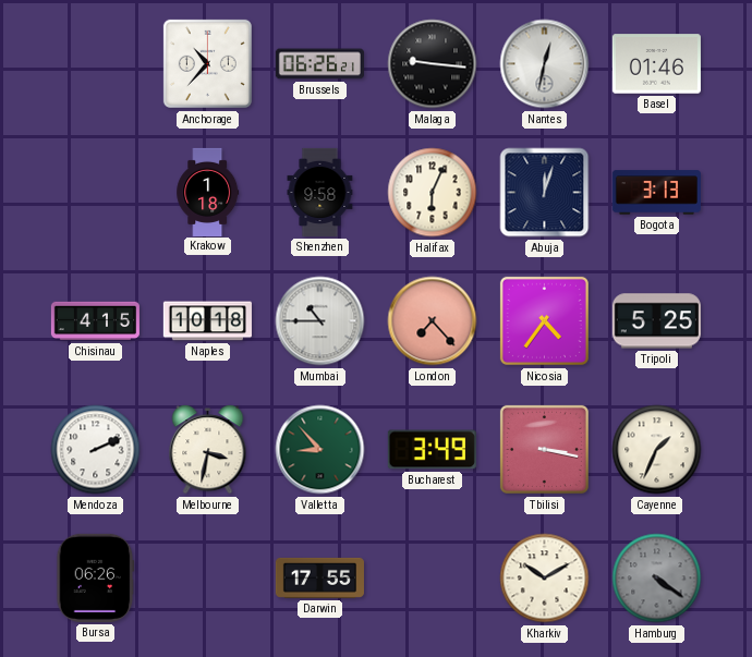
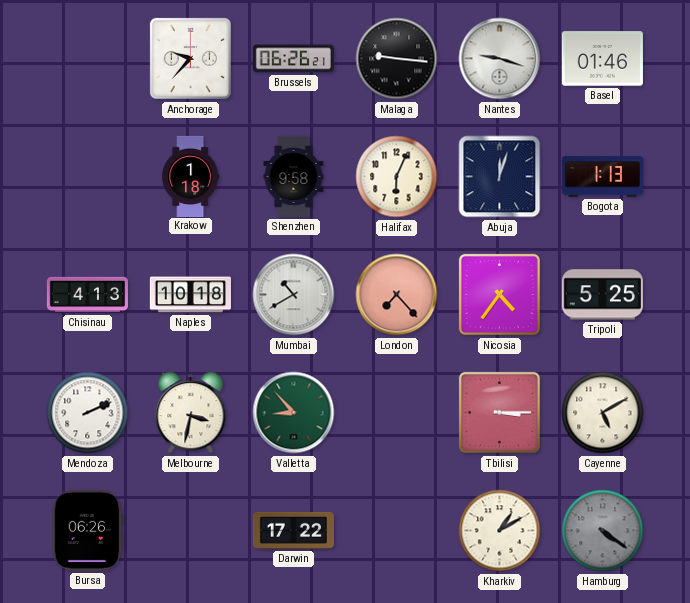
Anchorage: 10:37 -> 9:37
Nantes: 12:32 -> 9:18
Bogota: 3:13 -> 1:13
Chisinau: 4:15 -> 4:13
Mumbai: 10:45 -> 10:40
Bucharest: 3:49 -> none
Tbilisi: 3:17 -> 3:15
Cayenne: 1:34 -> 5:10
Darwin: 17:55 -> 17:22
Kharkiv: 10:10 -> 1:10
